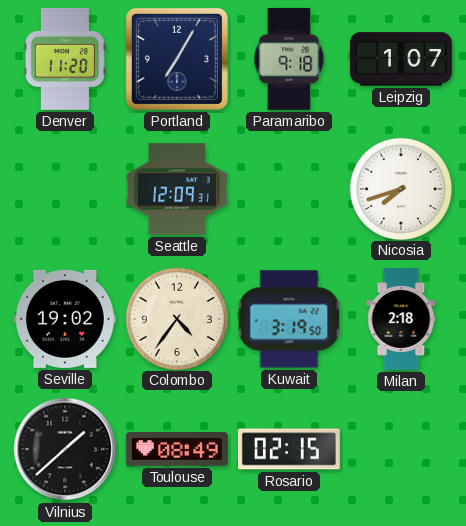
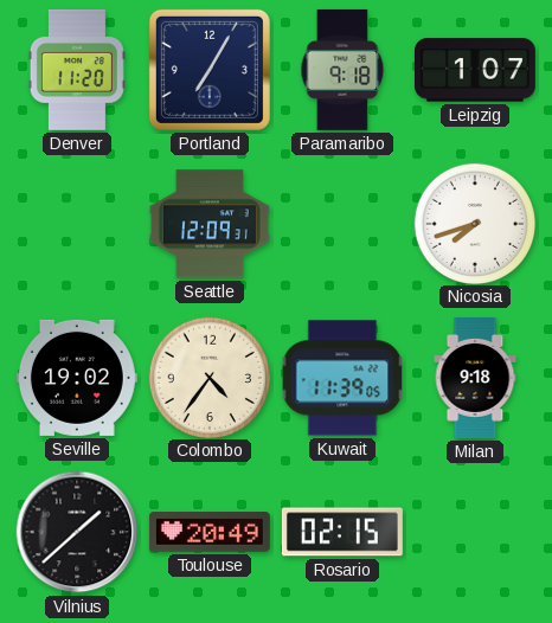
Kuwait: 3:19 -> 11:39
Milan: 2:18 -> 9:18
Toulouse: 08:49 -> 20:49
